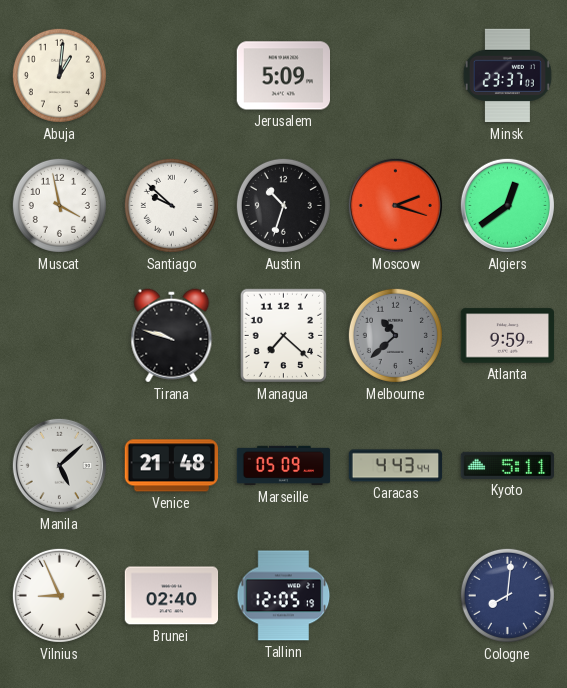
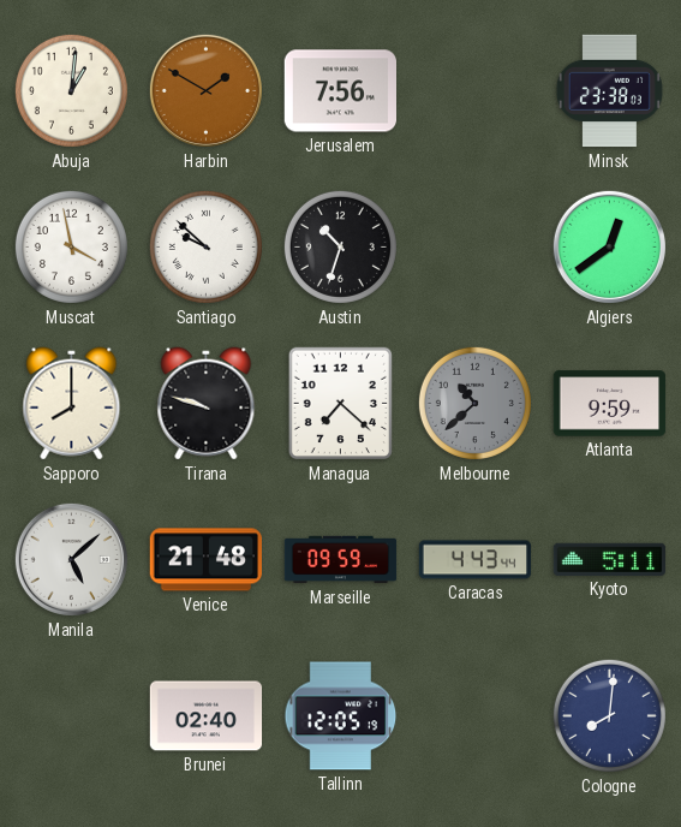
Harbin: none -> 1:50
Jerusalem: 5:09 -> 7:56
Minsk: 23:37 -> 23:38
Moscow: 2:18 -> none
Sapporo: none -> 8:00
Marseille: 05:09 -> 09:59
Vilnius: 8:56 -> none
